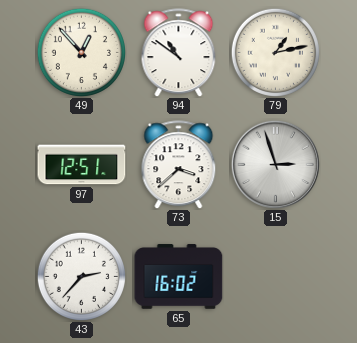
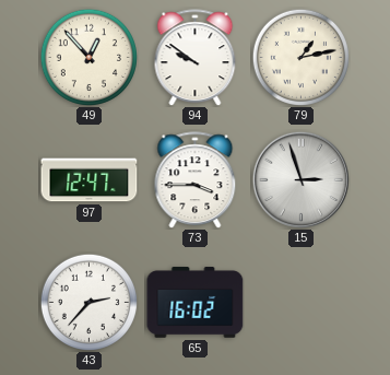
94: 10:51 -> 9:51
97: 12:51 -> 12:47
73: 3:38 -> 3:45
